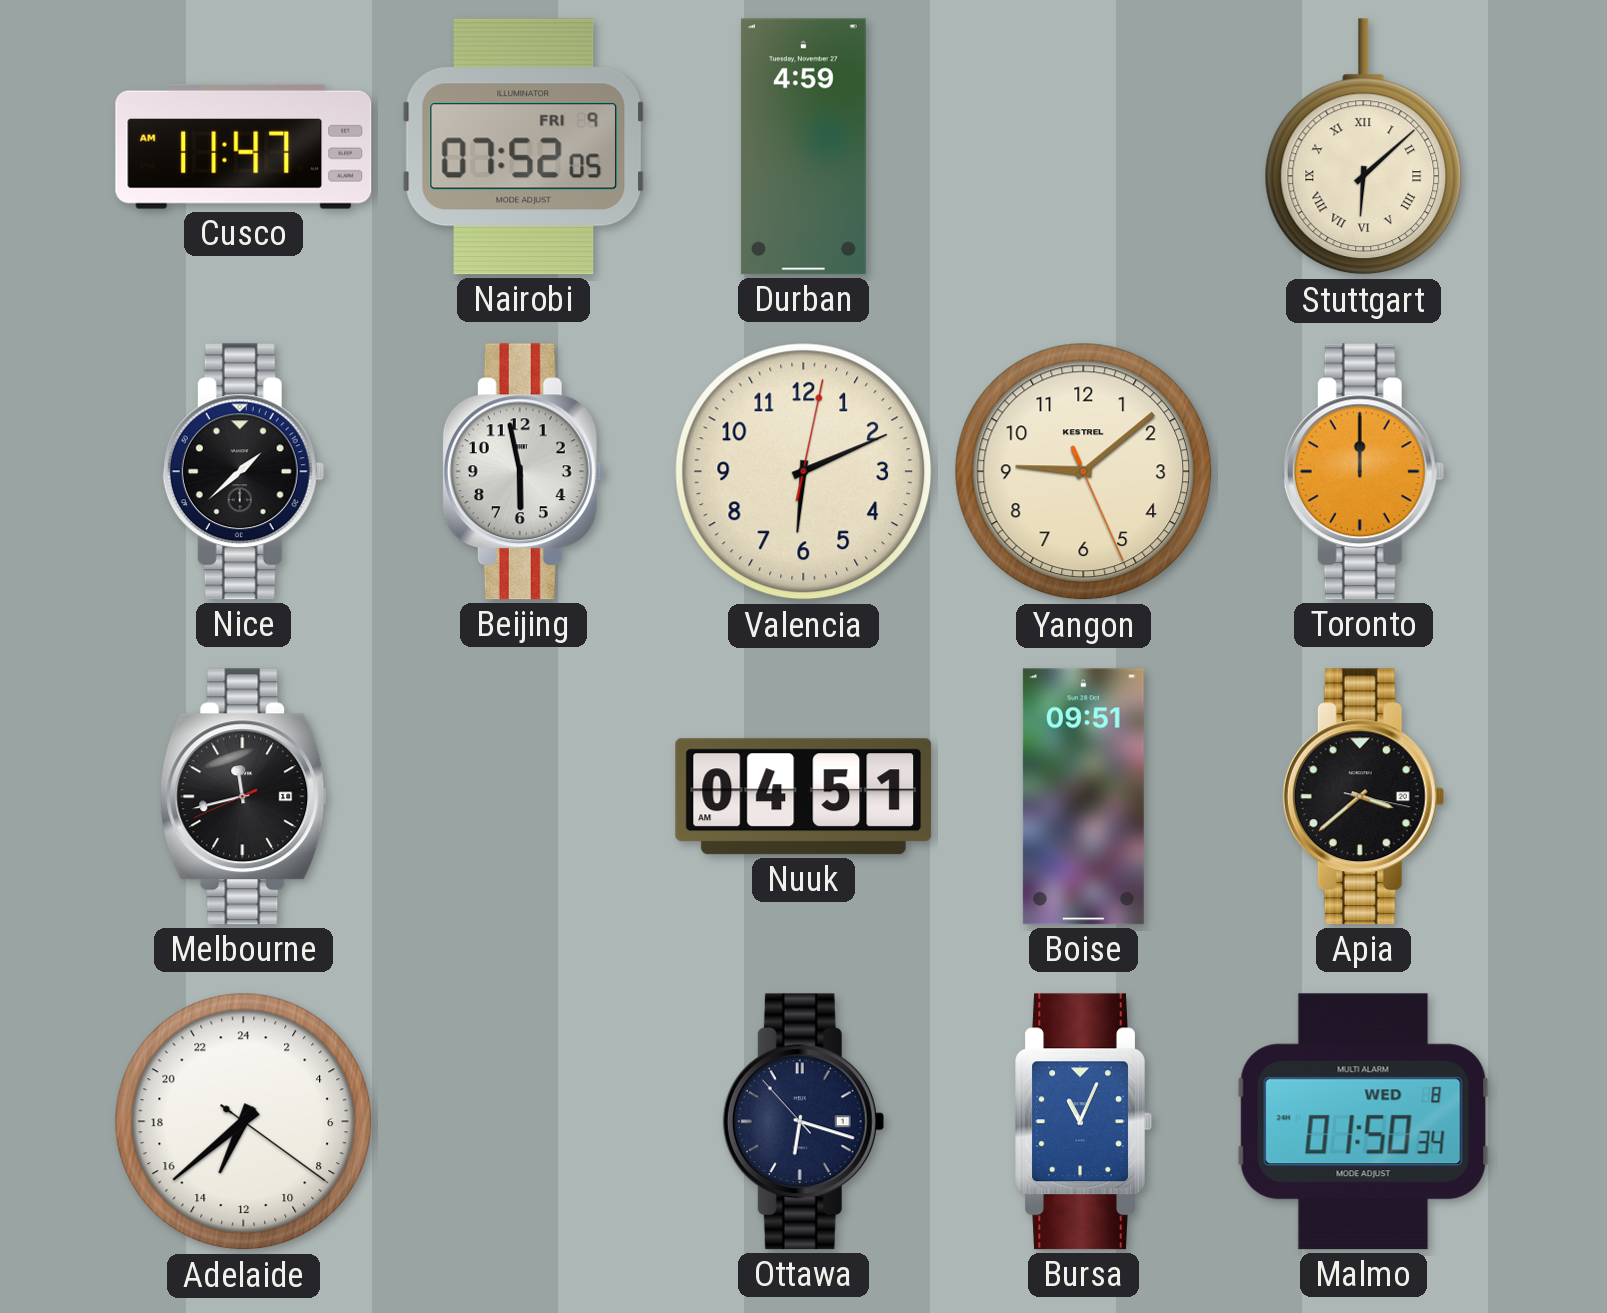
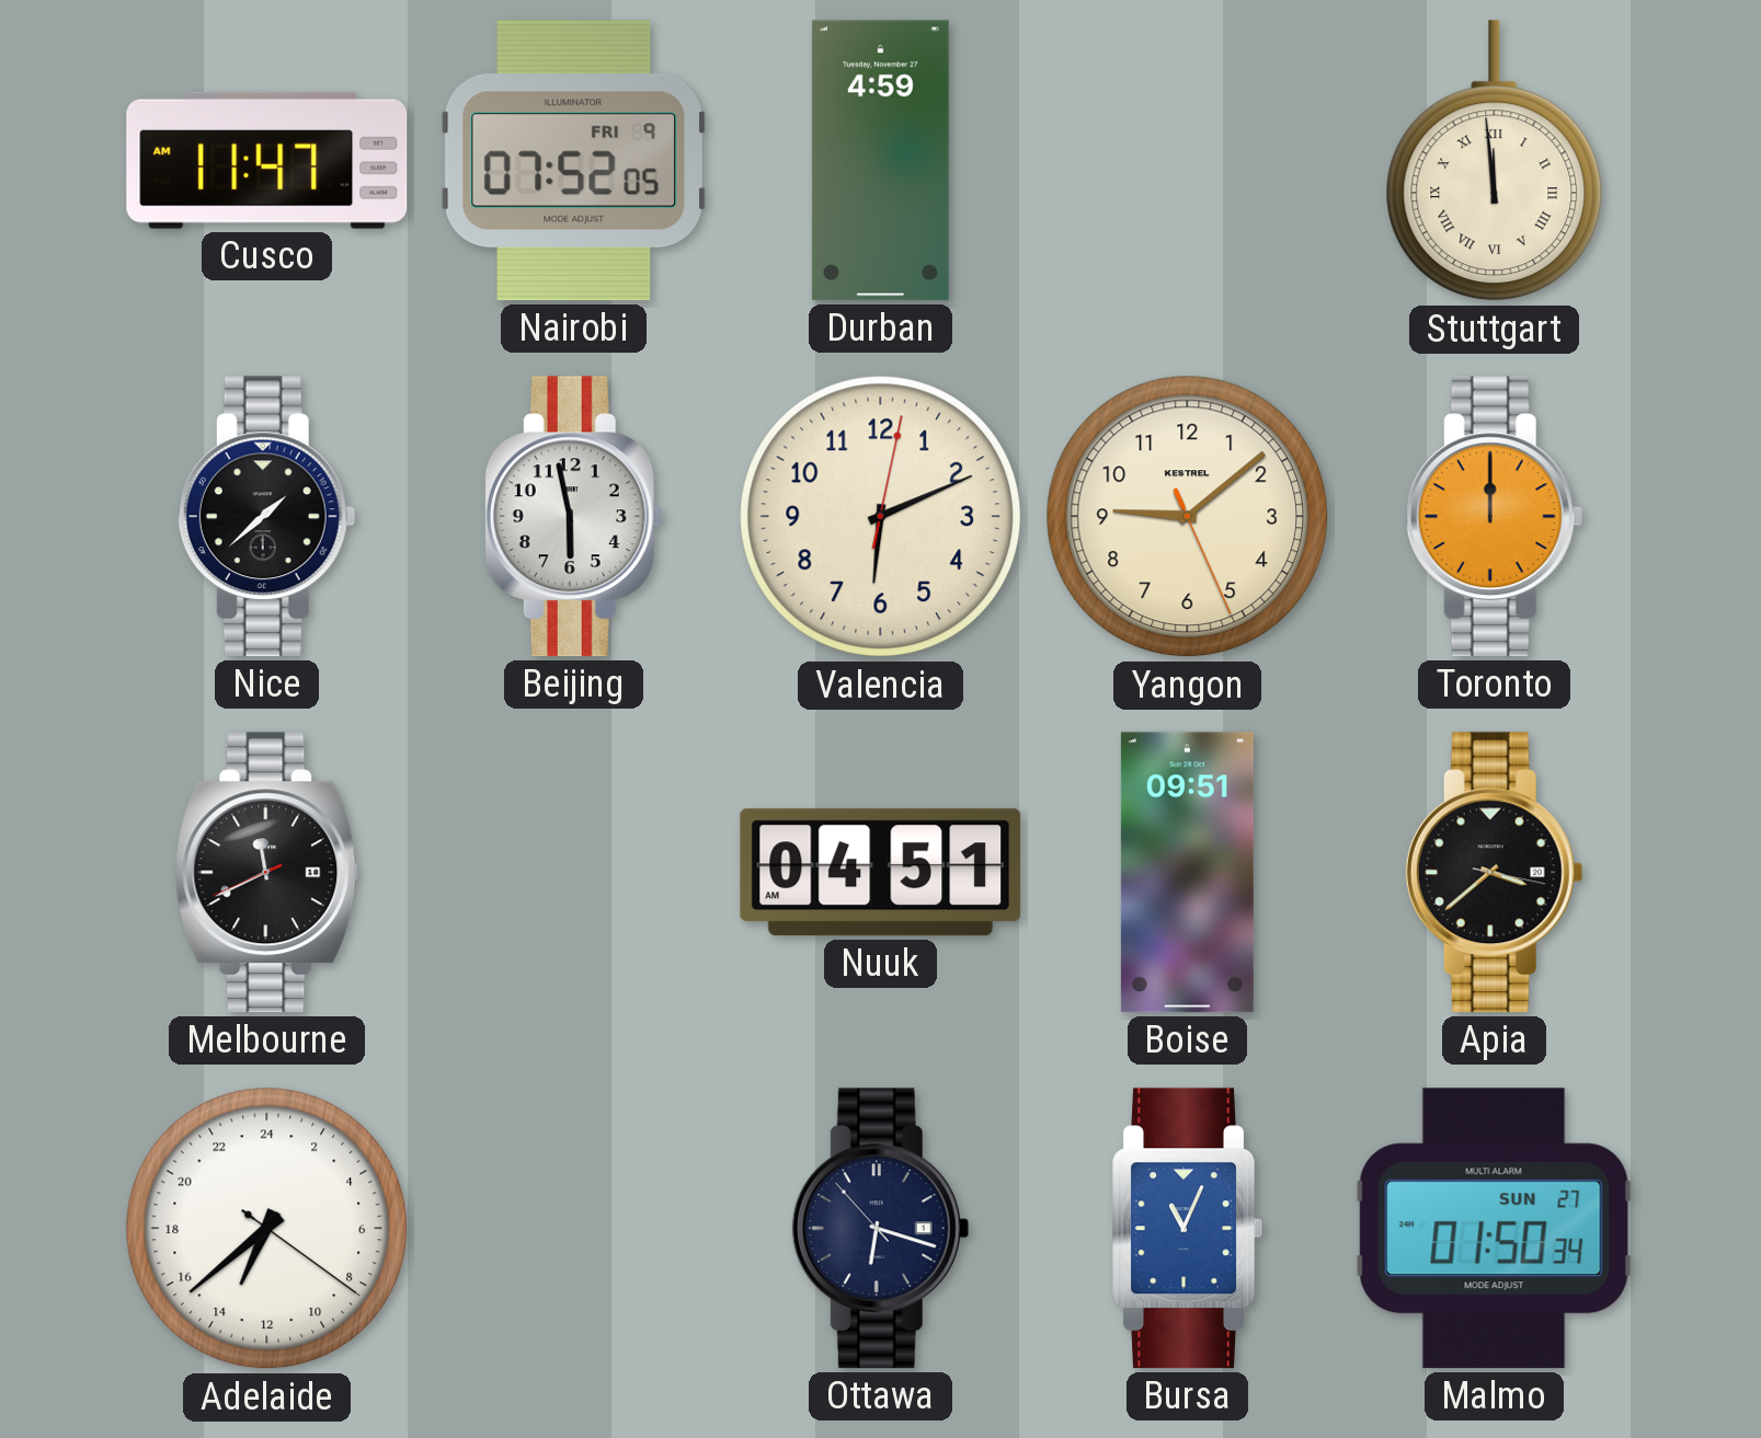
Stuttgart: 6:08 -> 11:59
Melbourne: 11:42 -> 11:40
Malmo date: WED 8 -> SUN 27
